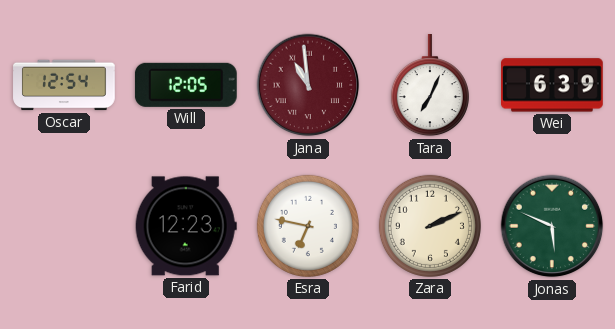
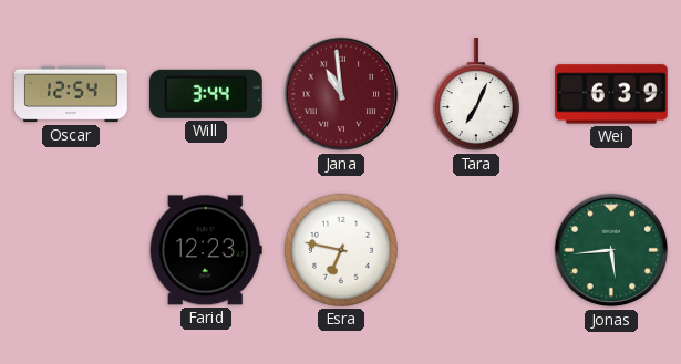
Will: 12:05 -> 3:44
Zara: 2:11 -> none
Jonas: 5:49 -> 5:44
